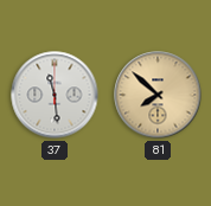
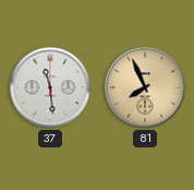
81: 7:52 -> 7:56
